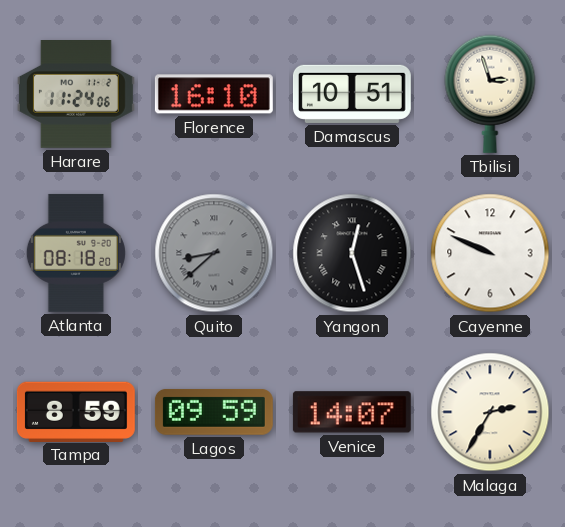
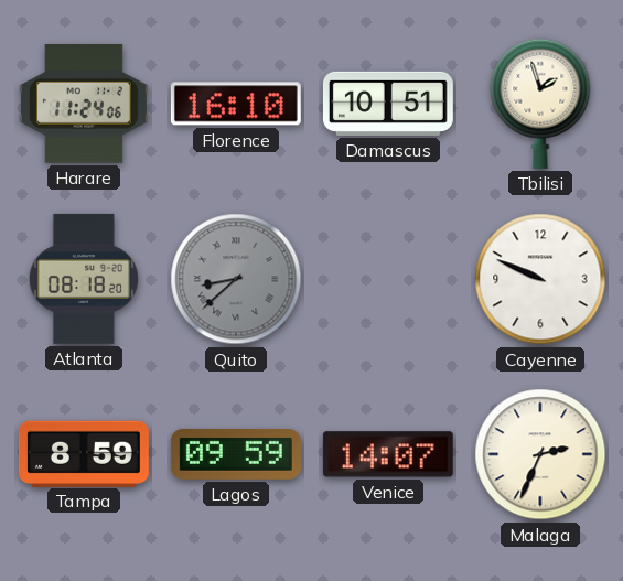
Tbilisi: 2:57 -> 1:57
Yangon: 12:27 -> none
Malaga: 2:35 -> 2:34
